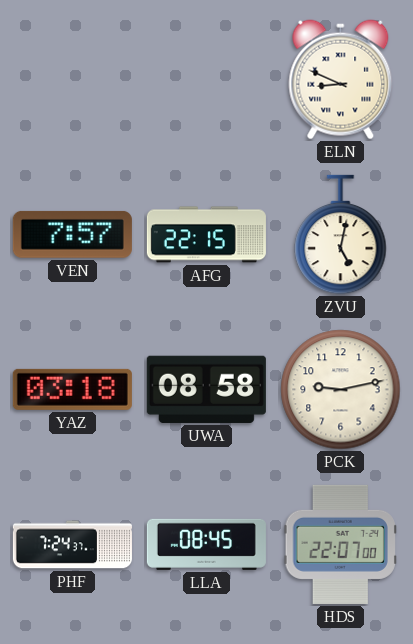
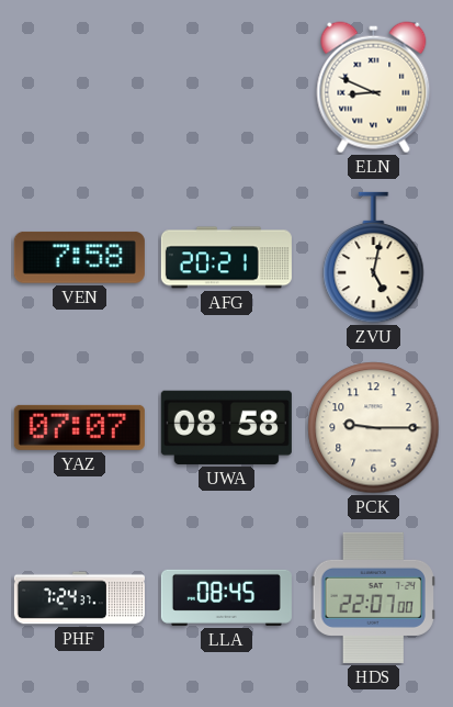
VEN: 7:57 -> 7:58
AFG: 22:15 -> 20:21
YAZ: 03:18 -> 07:07
PCK: 9:13 -> 9:15
